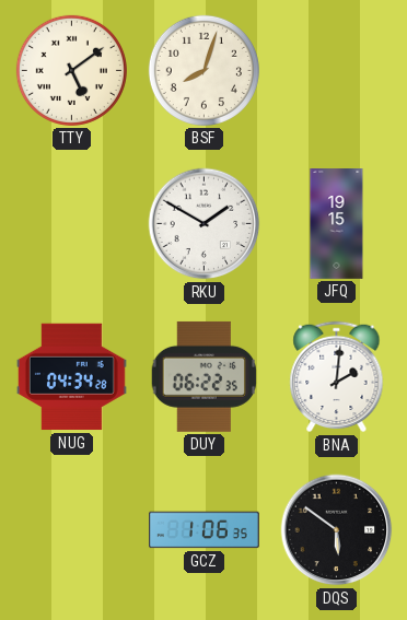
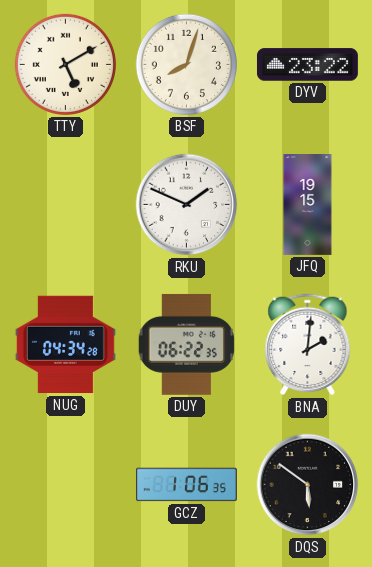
TTY: 5:09 -> 5:10
DYV: none -> 23:22
RKU: 1:50 -> 1:49
